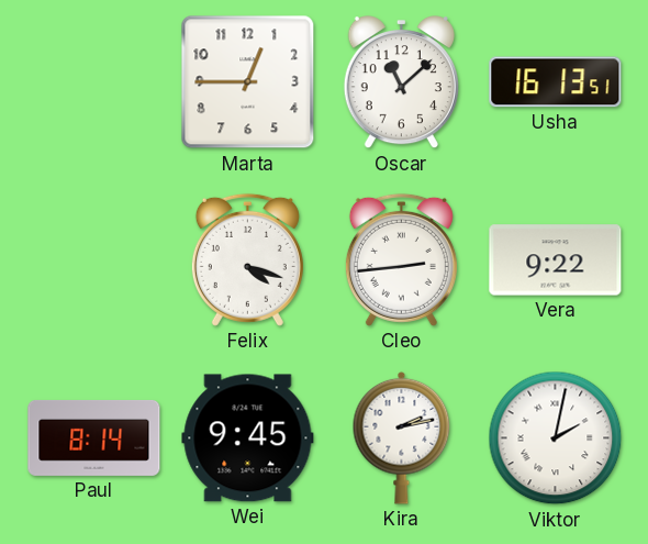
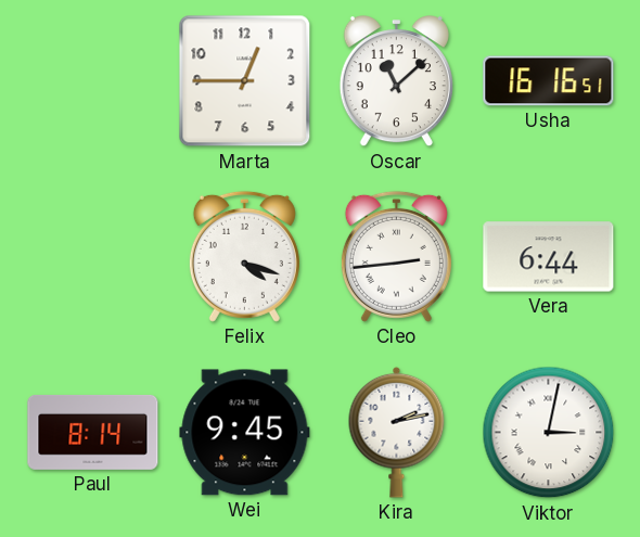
Usha: 16:13 -> 16:16
Vera: 9:22 -> 6:44
Viktor: 2:02 -> 3:02
